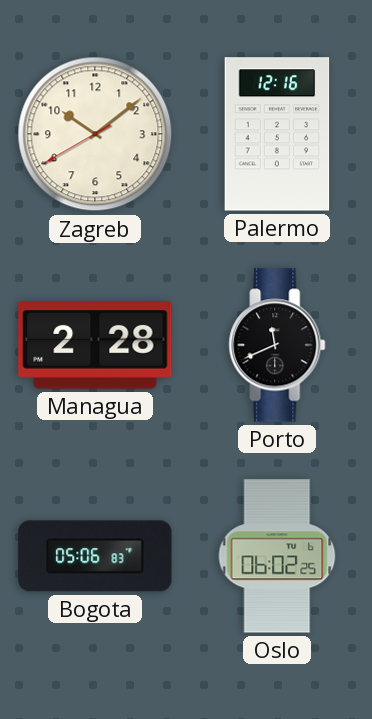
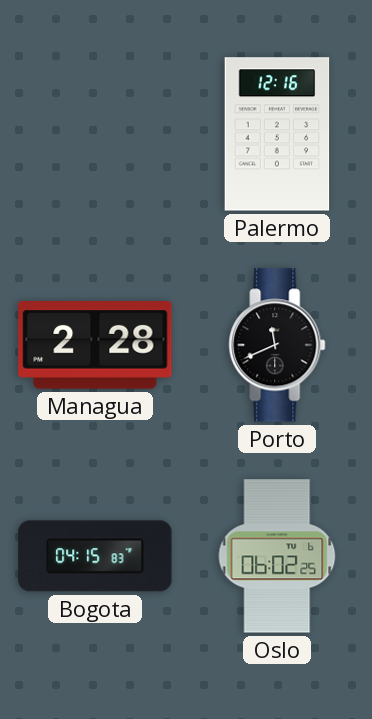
Zagreb: 10:08 -> none
Bogota: 05:06 -> 04:15
